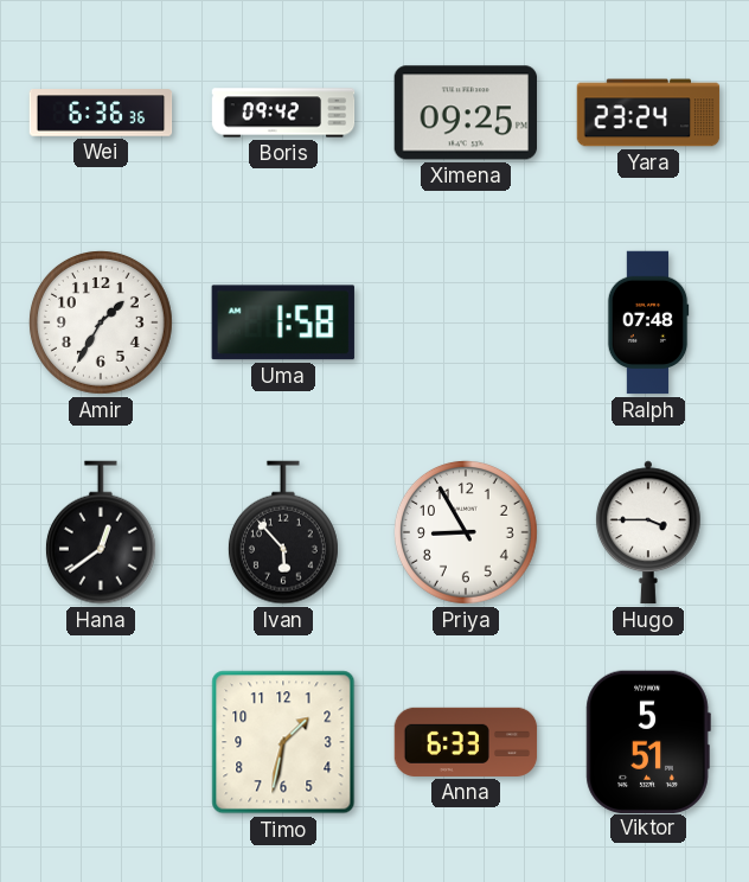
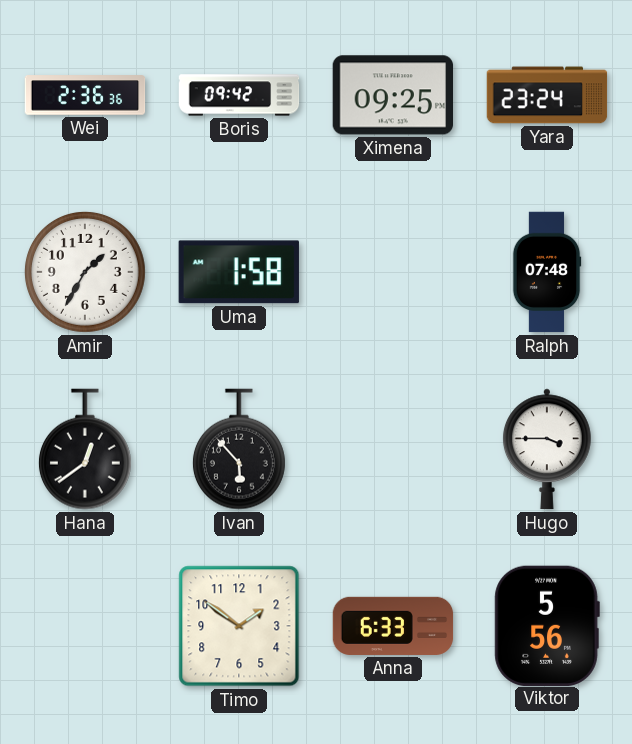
Wei: 6:36 -> 2:36
Priya: 8:55 -> none
Timo: 1:32 -> 1:51
Viktor: 5:51 -> 5:56
